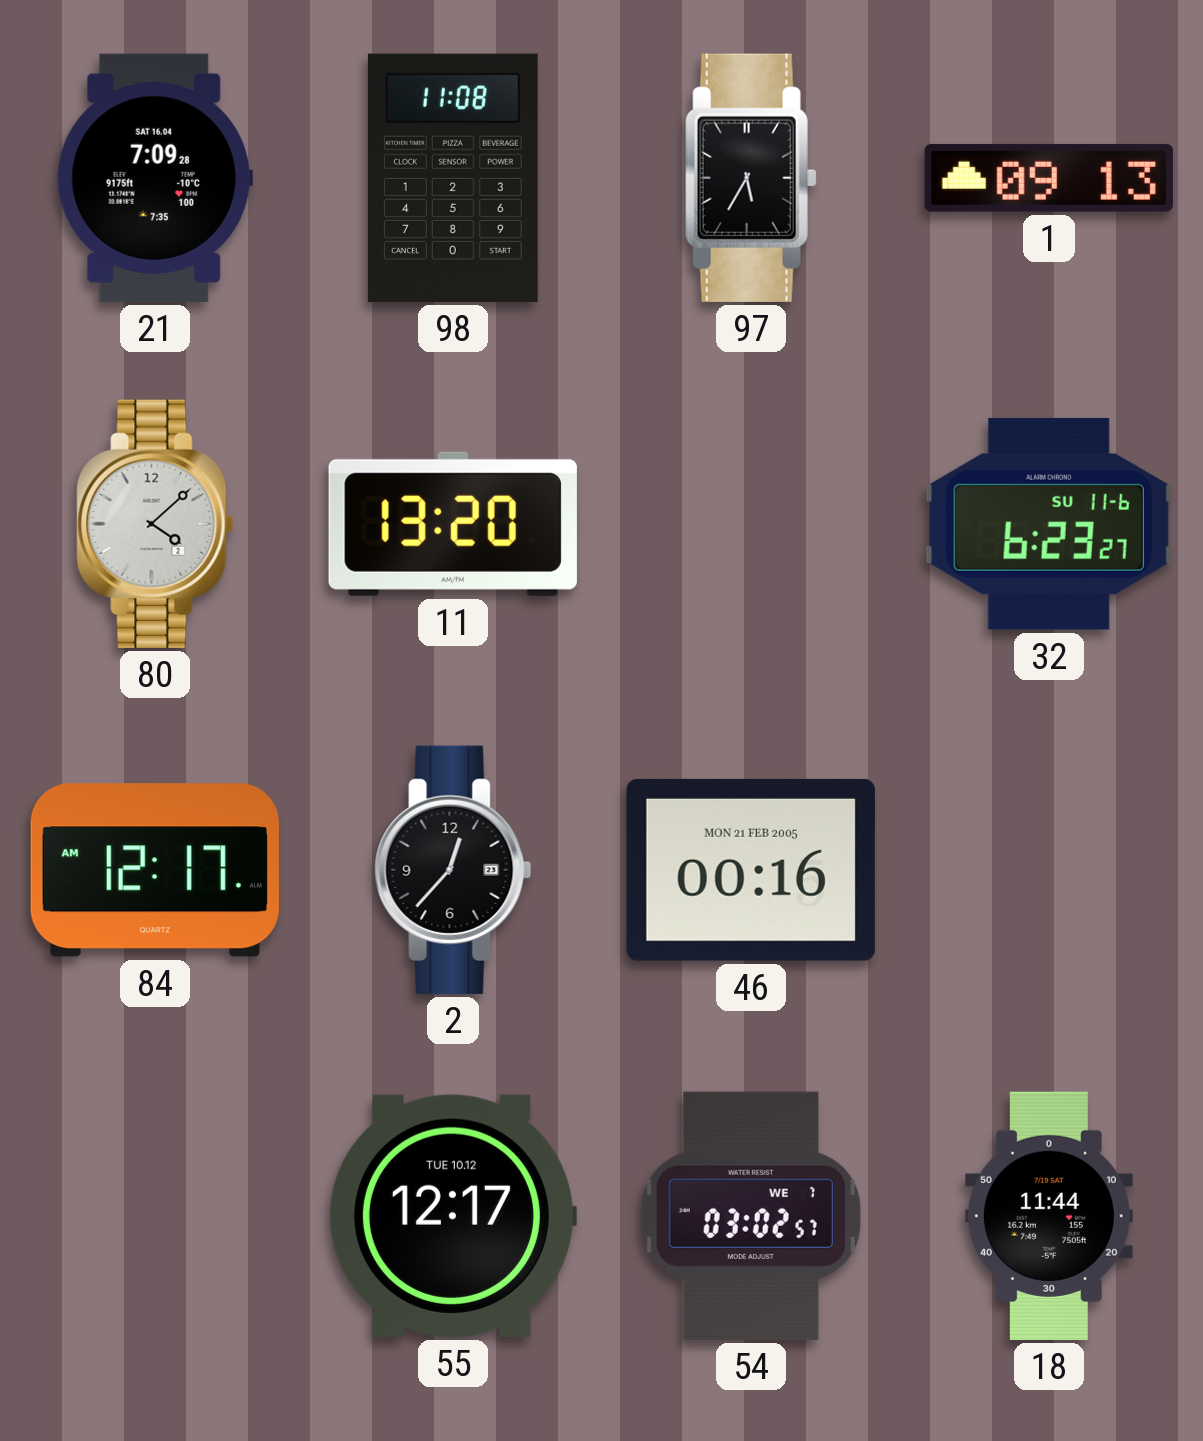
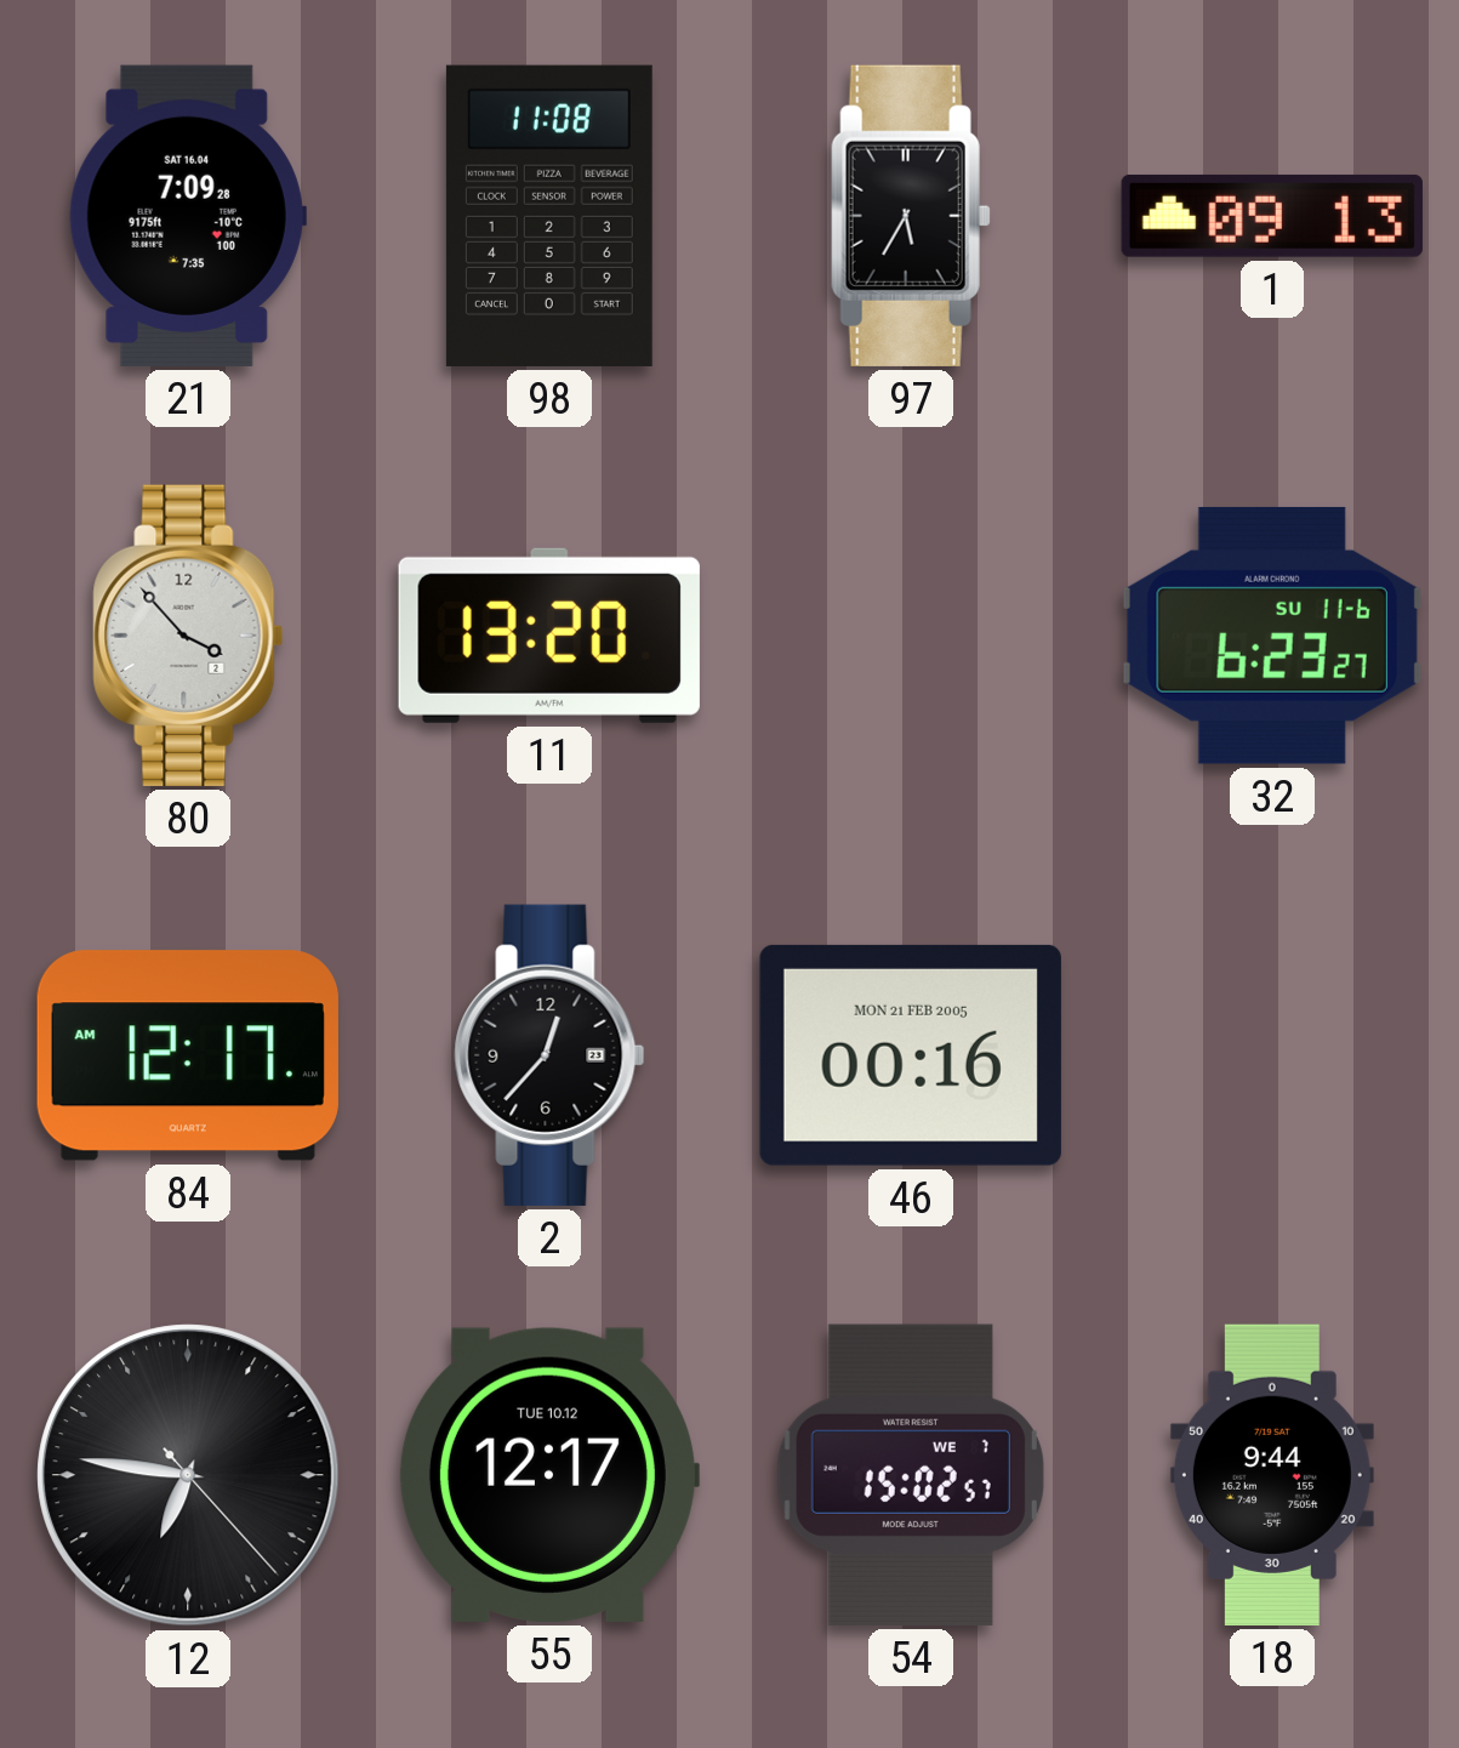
80: 4:08 -> 3:53
12: none -> 6:46
54: 03:02 -> 15:02
18: 11:44 -> 9:44
